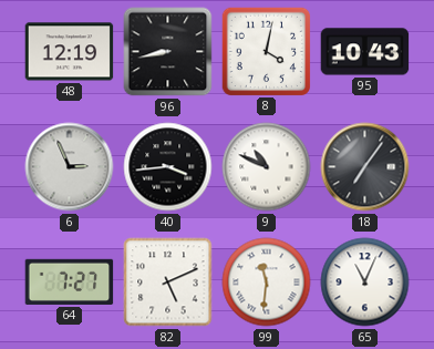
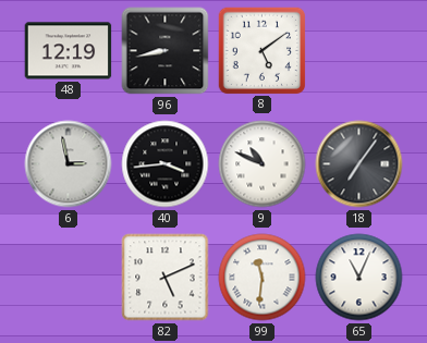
8: 4:02 -> 5:09
95: 10:43 -> none
6: 2:56 -> 2:58
64: 7:27 -> none
